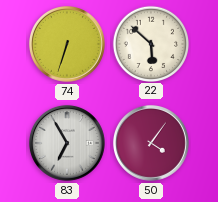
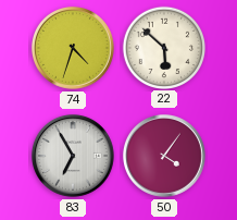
74: 6:33 -> 4:33
